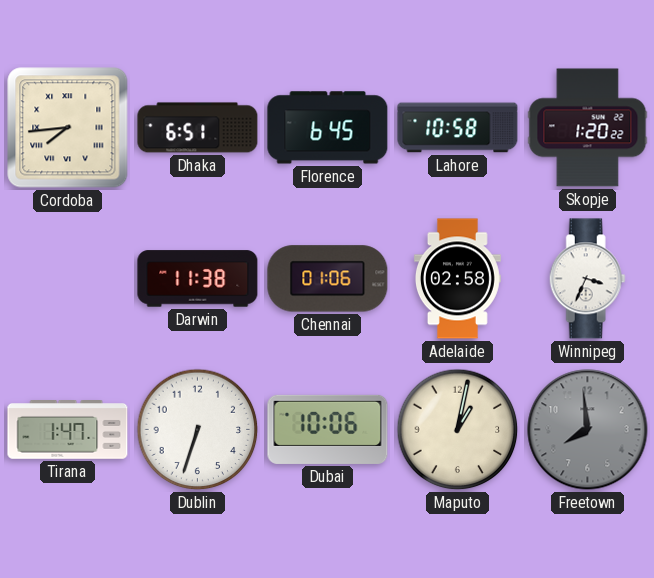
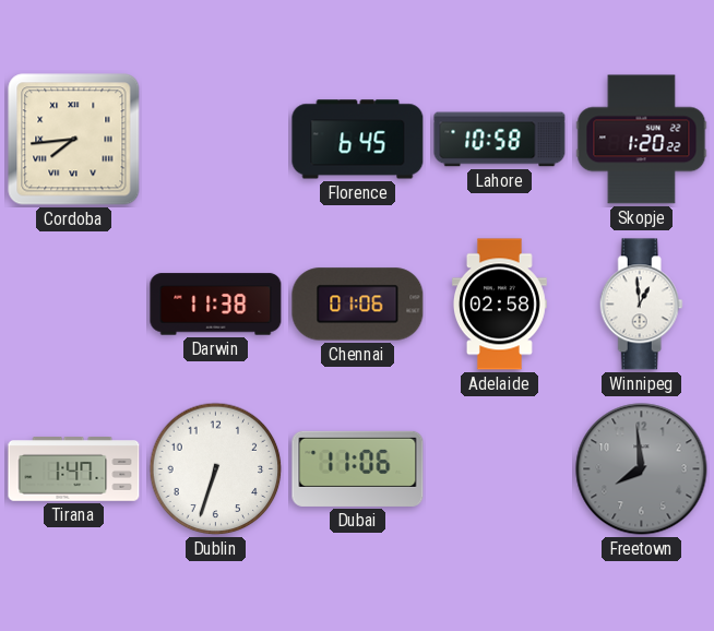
Dhaka: 6:51 -> none
Winnipeg: 3:34 -> 12:59
Dubai: 10:06 -> 11:06
Maputo: 1:02 -> none
